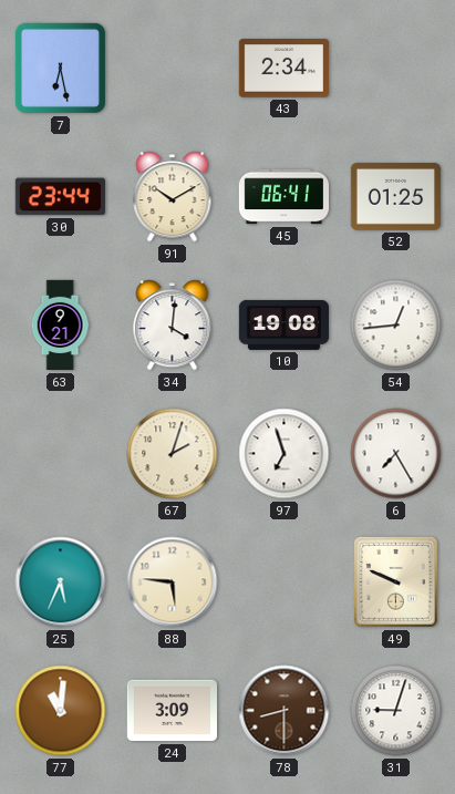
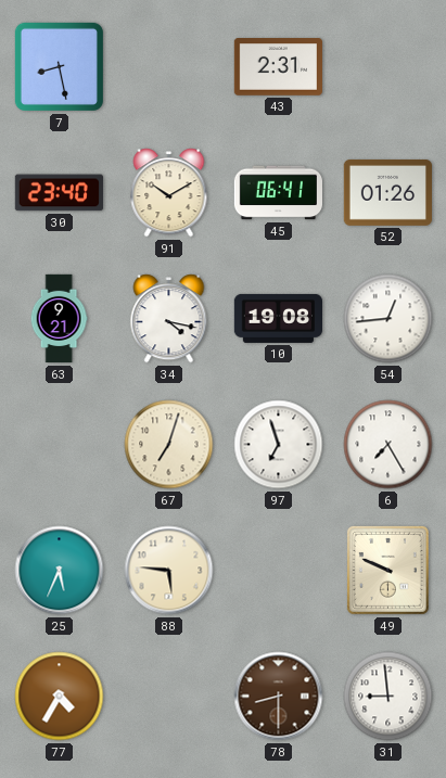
7: 6:28 -> 8:28
43: 2:34 -> 2:31
30: 23:44 -> 23:40
52: 01:25 -> 01:26
34: 4:01 -> 4:17
67: 2:03 -> 7:03
77: 11:01 -> 4:35
24: 3:09 -> none
31: 9:03 -> 8:59
